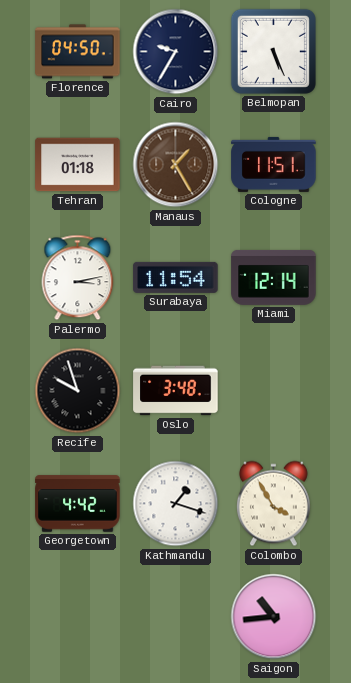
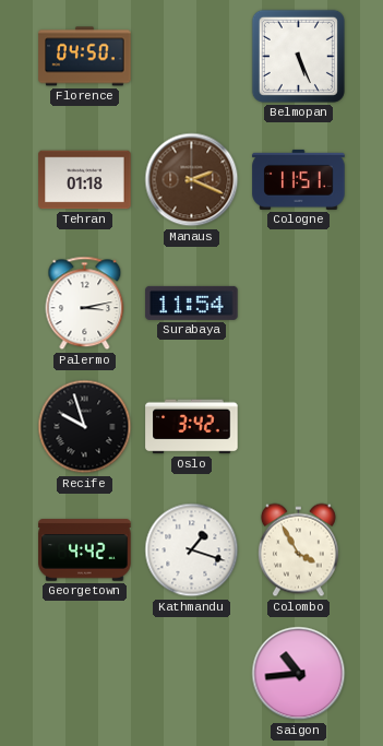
Cairo: 9:35 -> none
Manaus: 1:25 -> 2:19
Miami: 12:14 -> none
Oslo: 3:48 -> 3:42
